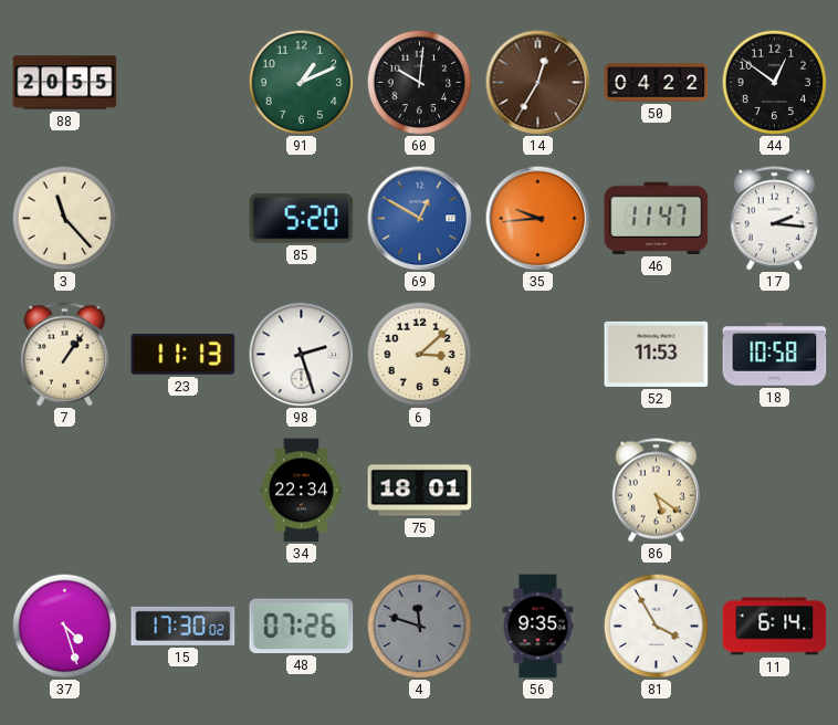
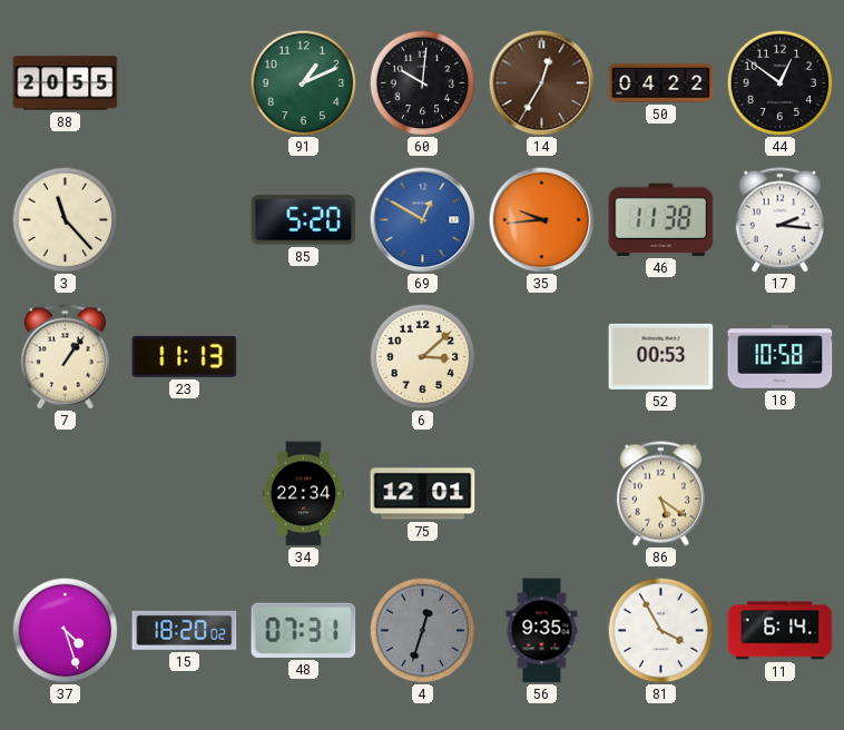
46: 11:47 -> 11:38
98: 2:27 -> none
52: 11:53 -> 00:53
75: 18:01 -> 12:01
15: 17:30 -> 18:20
48: 07:26 -> 07:31
4: 11:48 -> 12:33
